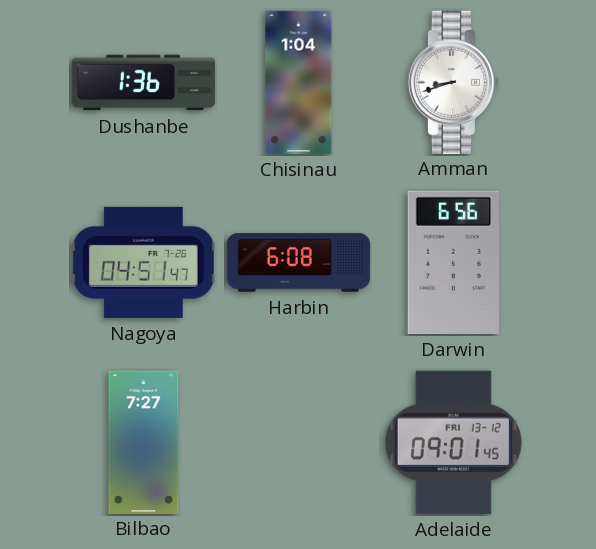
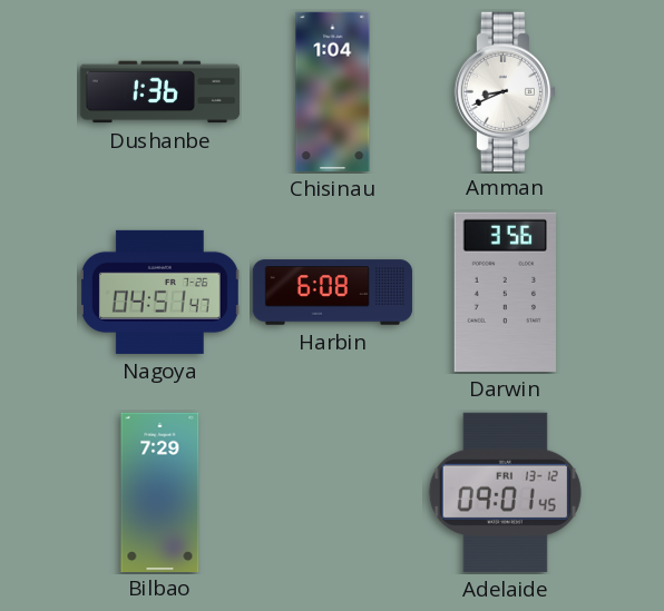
Amman: 8:42 -> 8:41
Darwin: 6:56 -> 3:56
Bilbao: 7:27 -> 7:29
